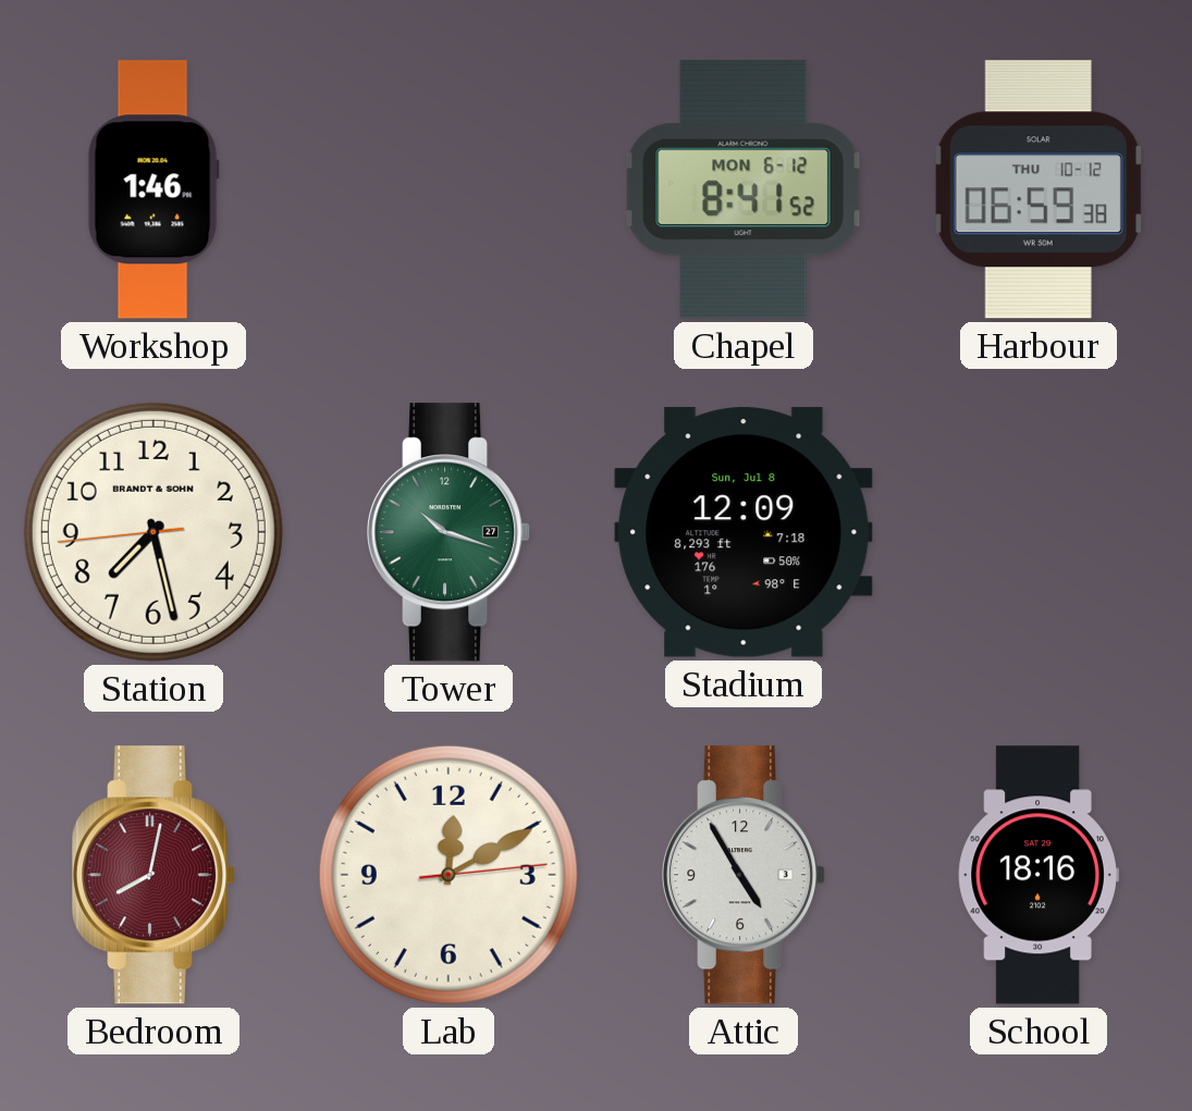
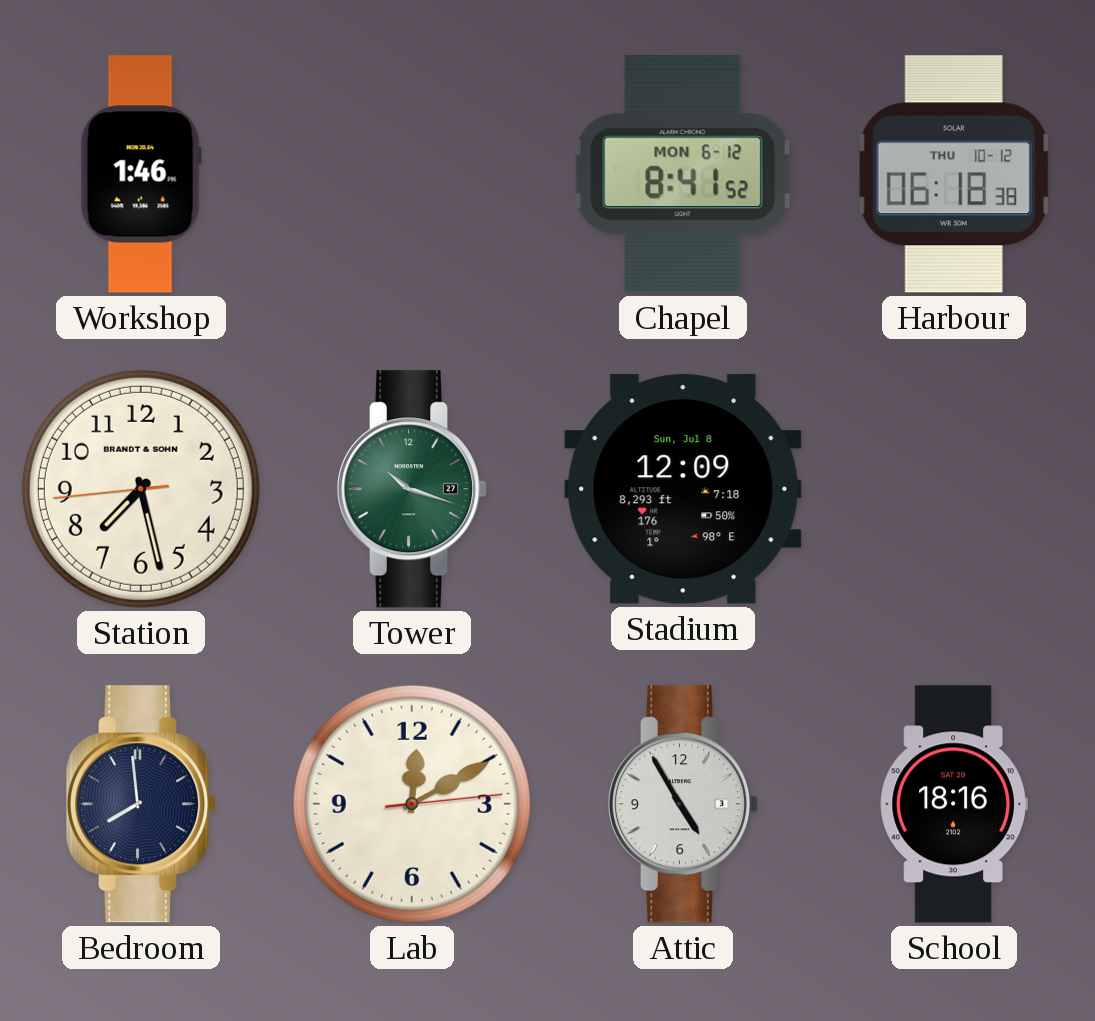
Harbour: 06:59 -> 06:18
Bedroom: 8:02 -> 7:59
Bedroom dial: burgundy -> navy
